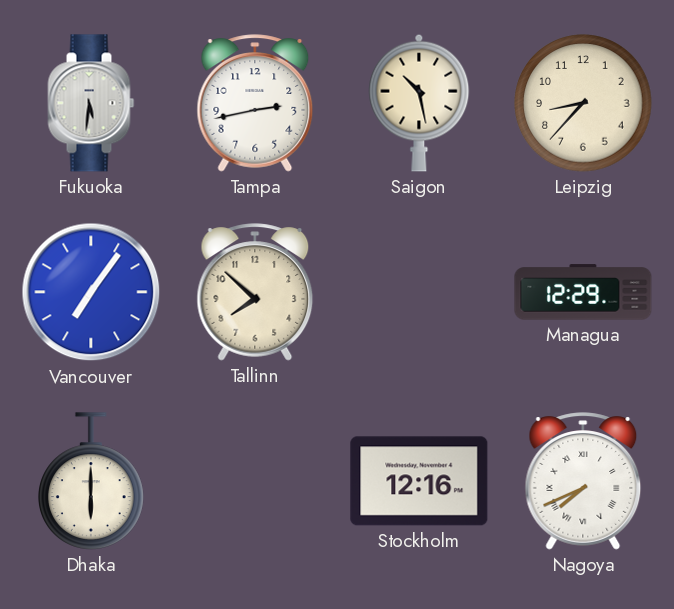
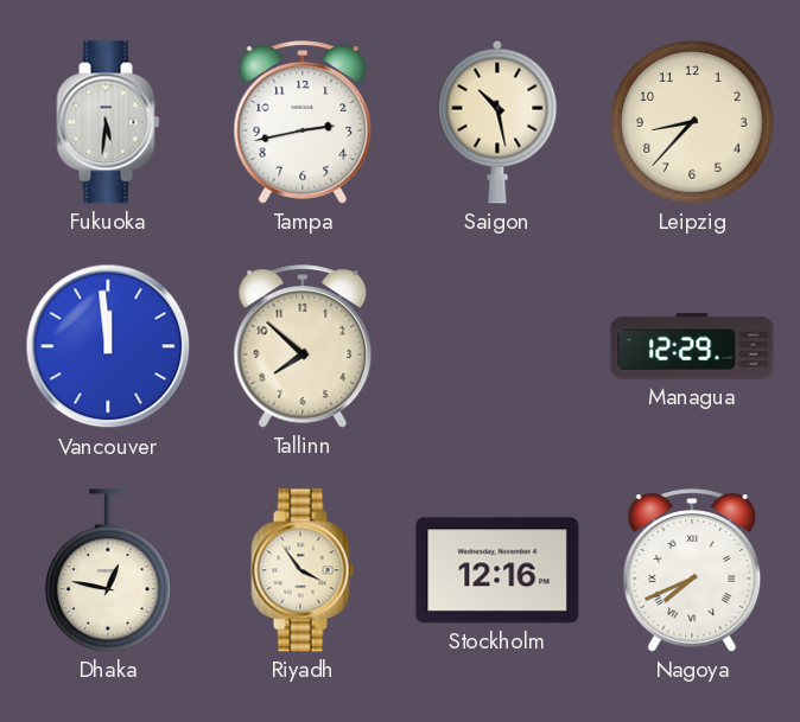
Vancouver: 7:06 -> 11:59
Dhaka: 6:00 -> 12:47
Riyadh: none -> 3:54
